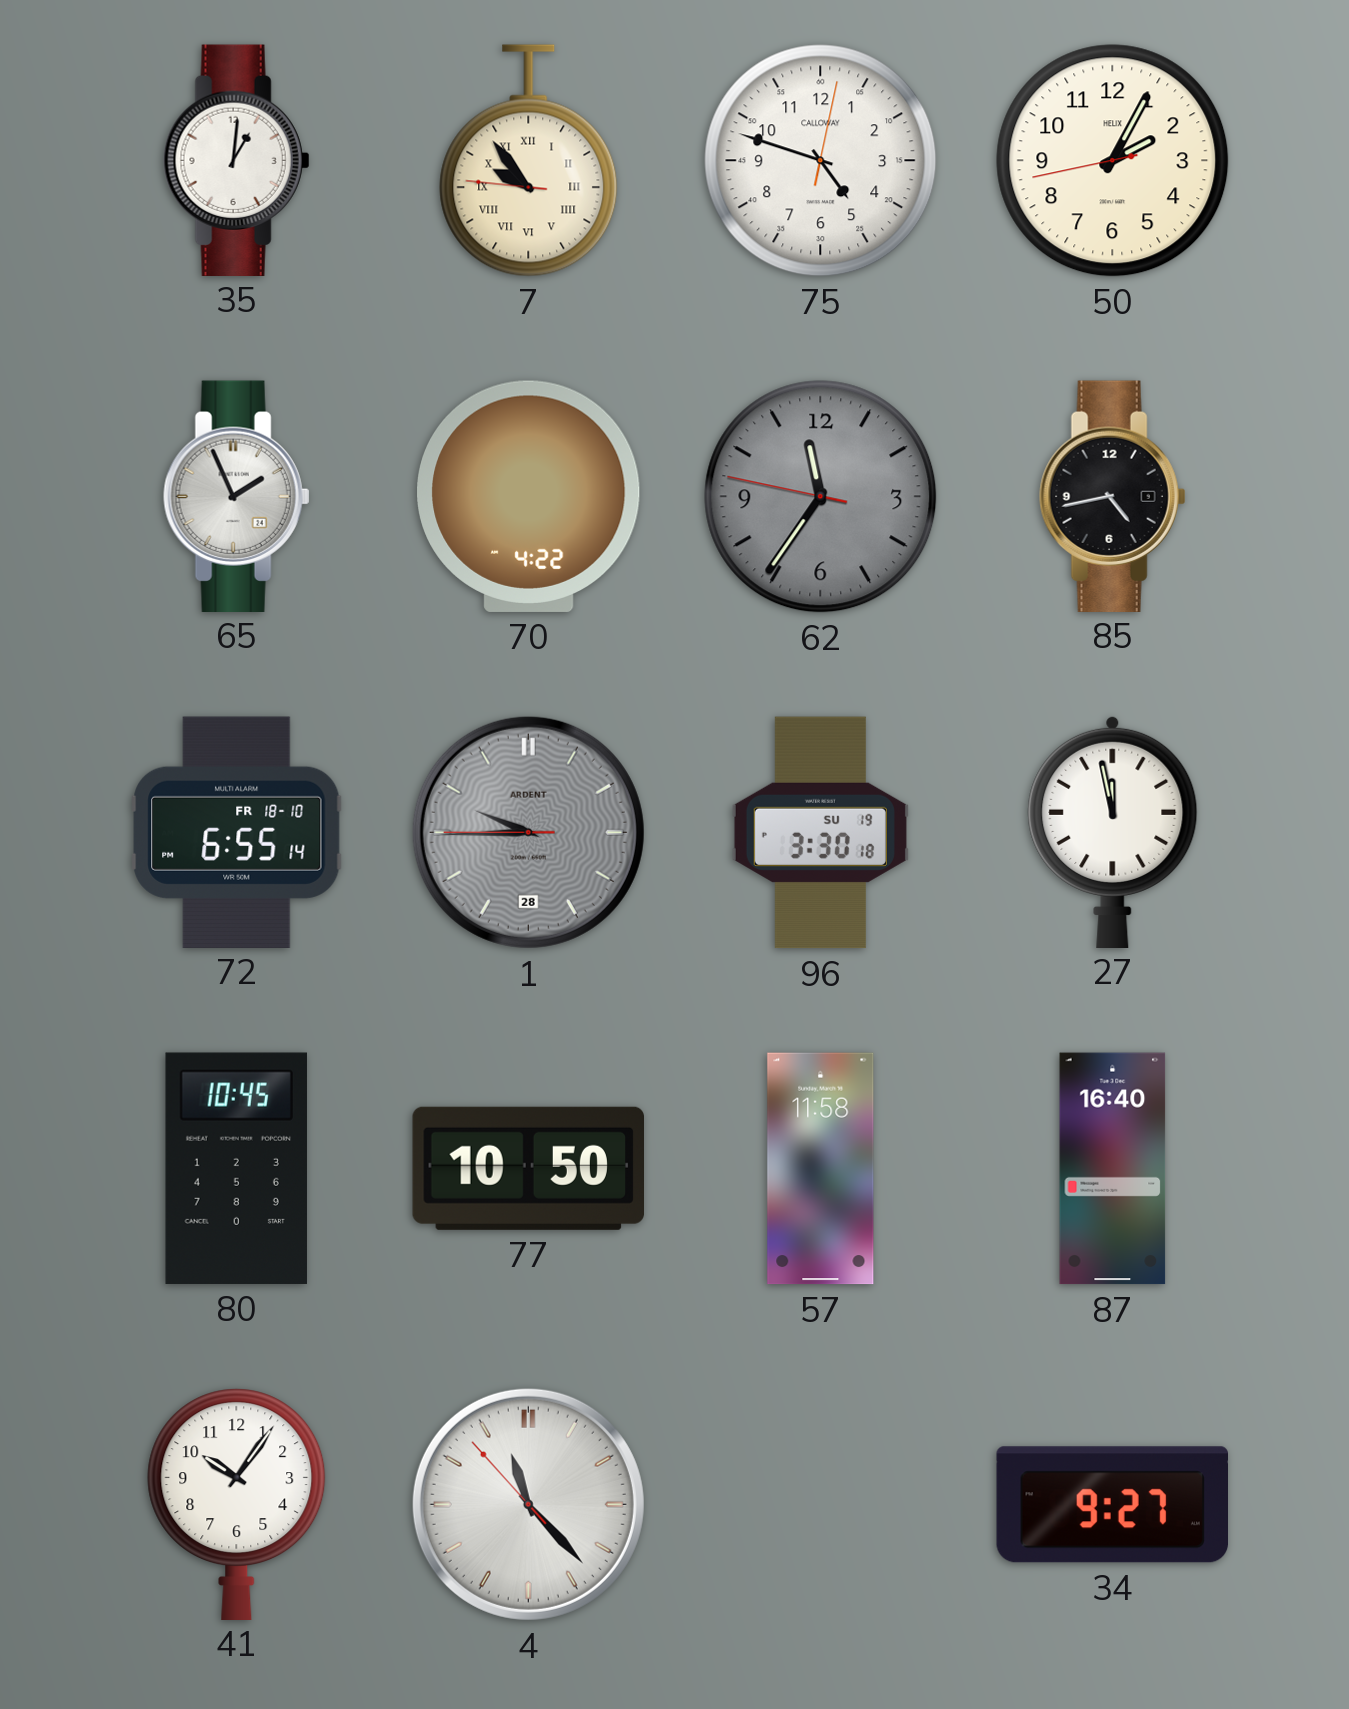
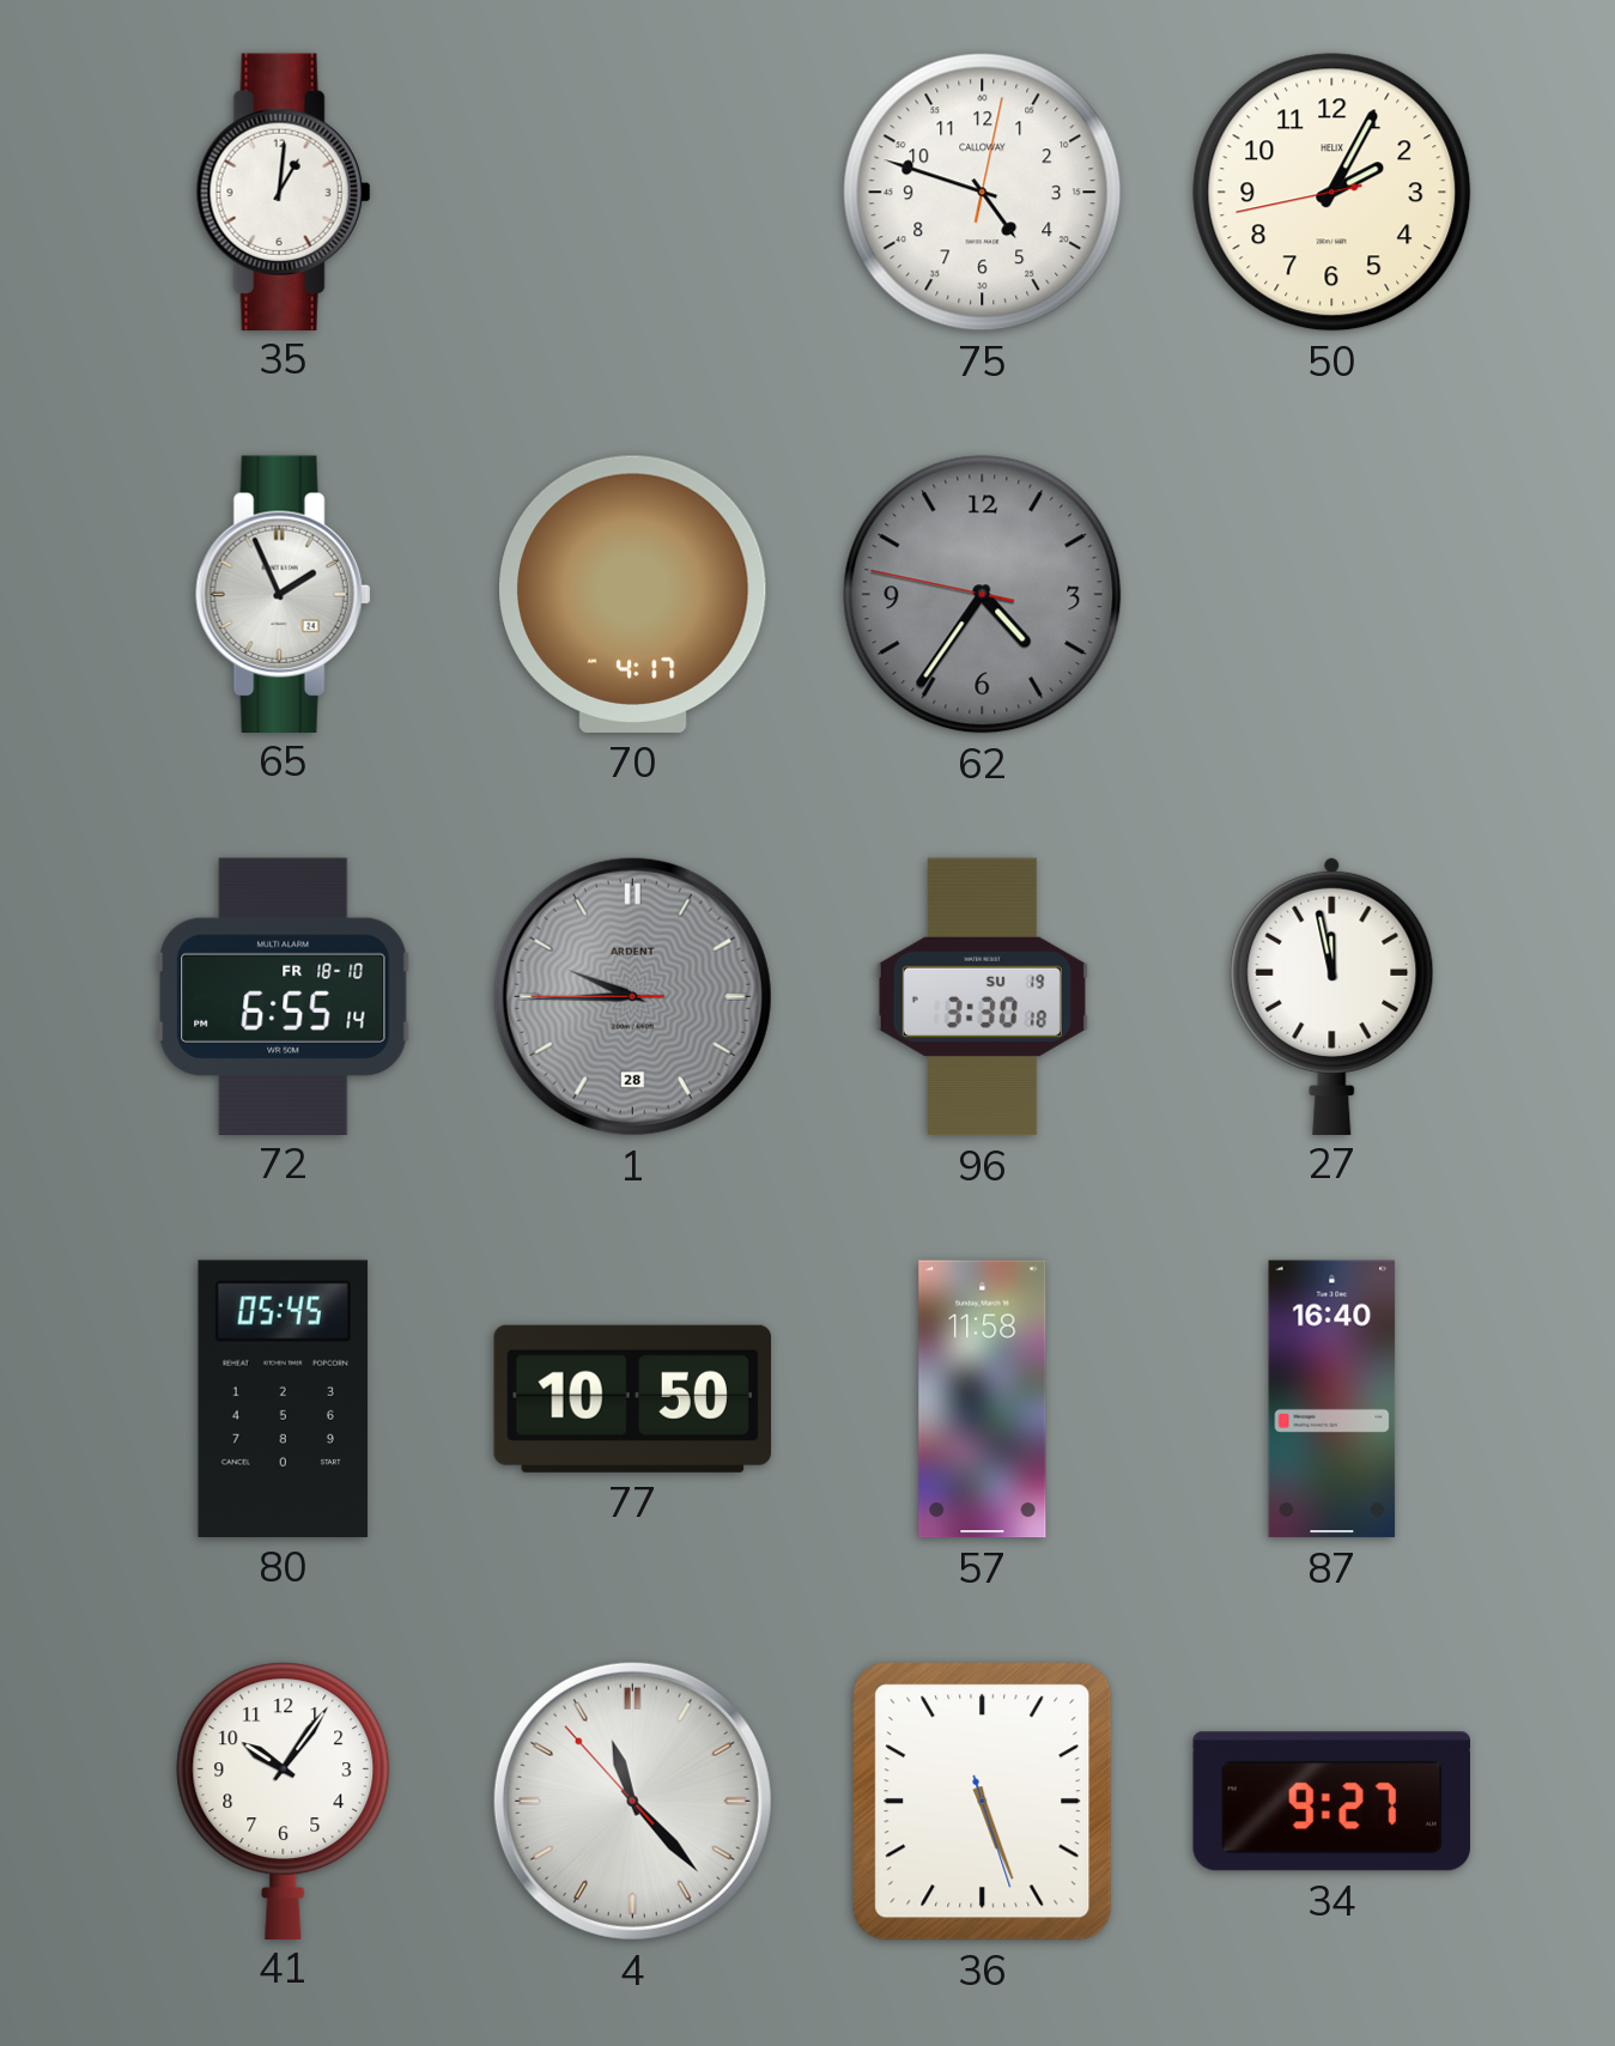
7: 9:53 -> none
70: 4:22 -> 4:17
62: 11:35 -> 4:35
85: 4:43 -> none
80: 10:45 -> 05:45
36: none -> 5:26
